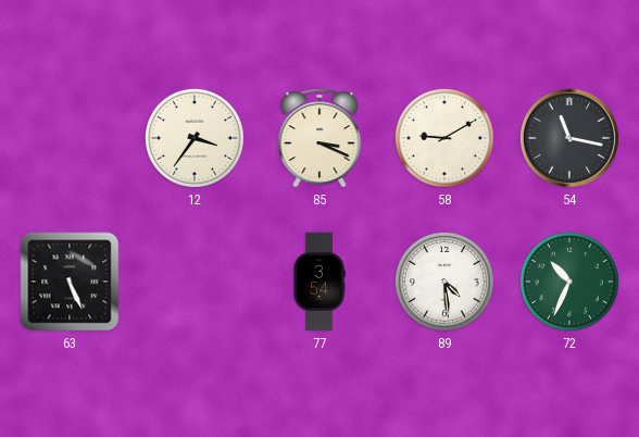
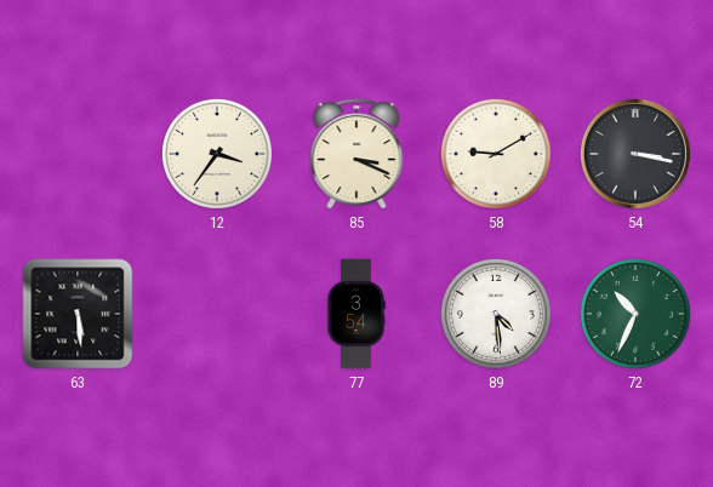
54: 11:17 -> 3:17
63: 5:26 -> 5:29
